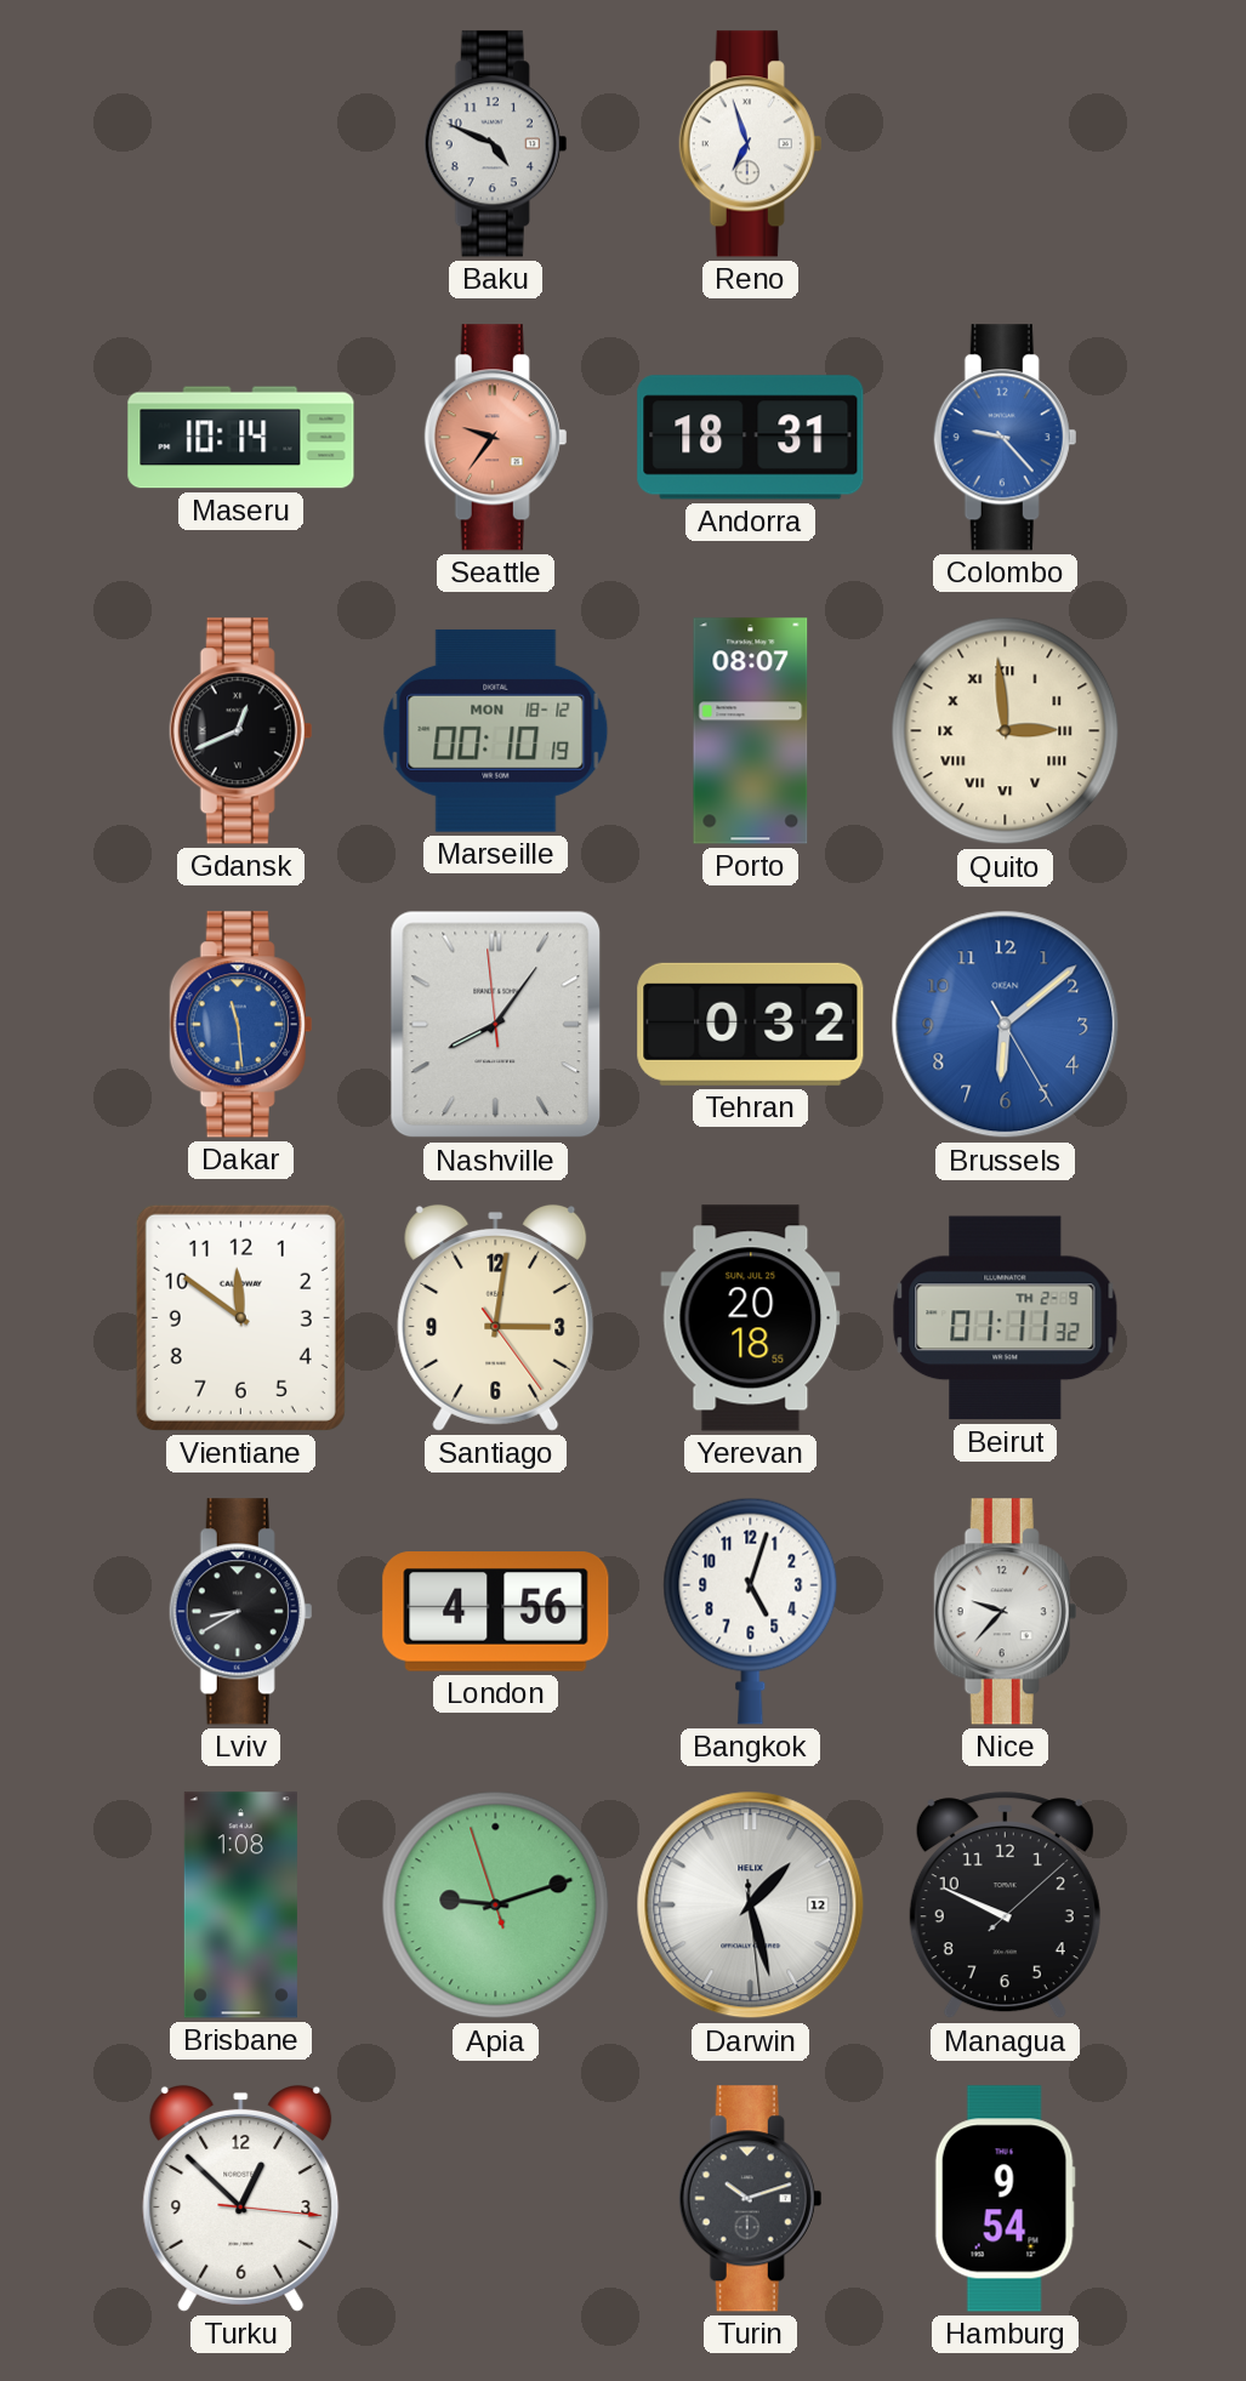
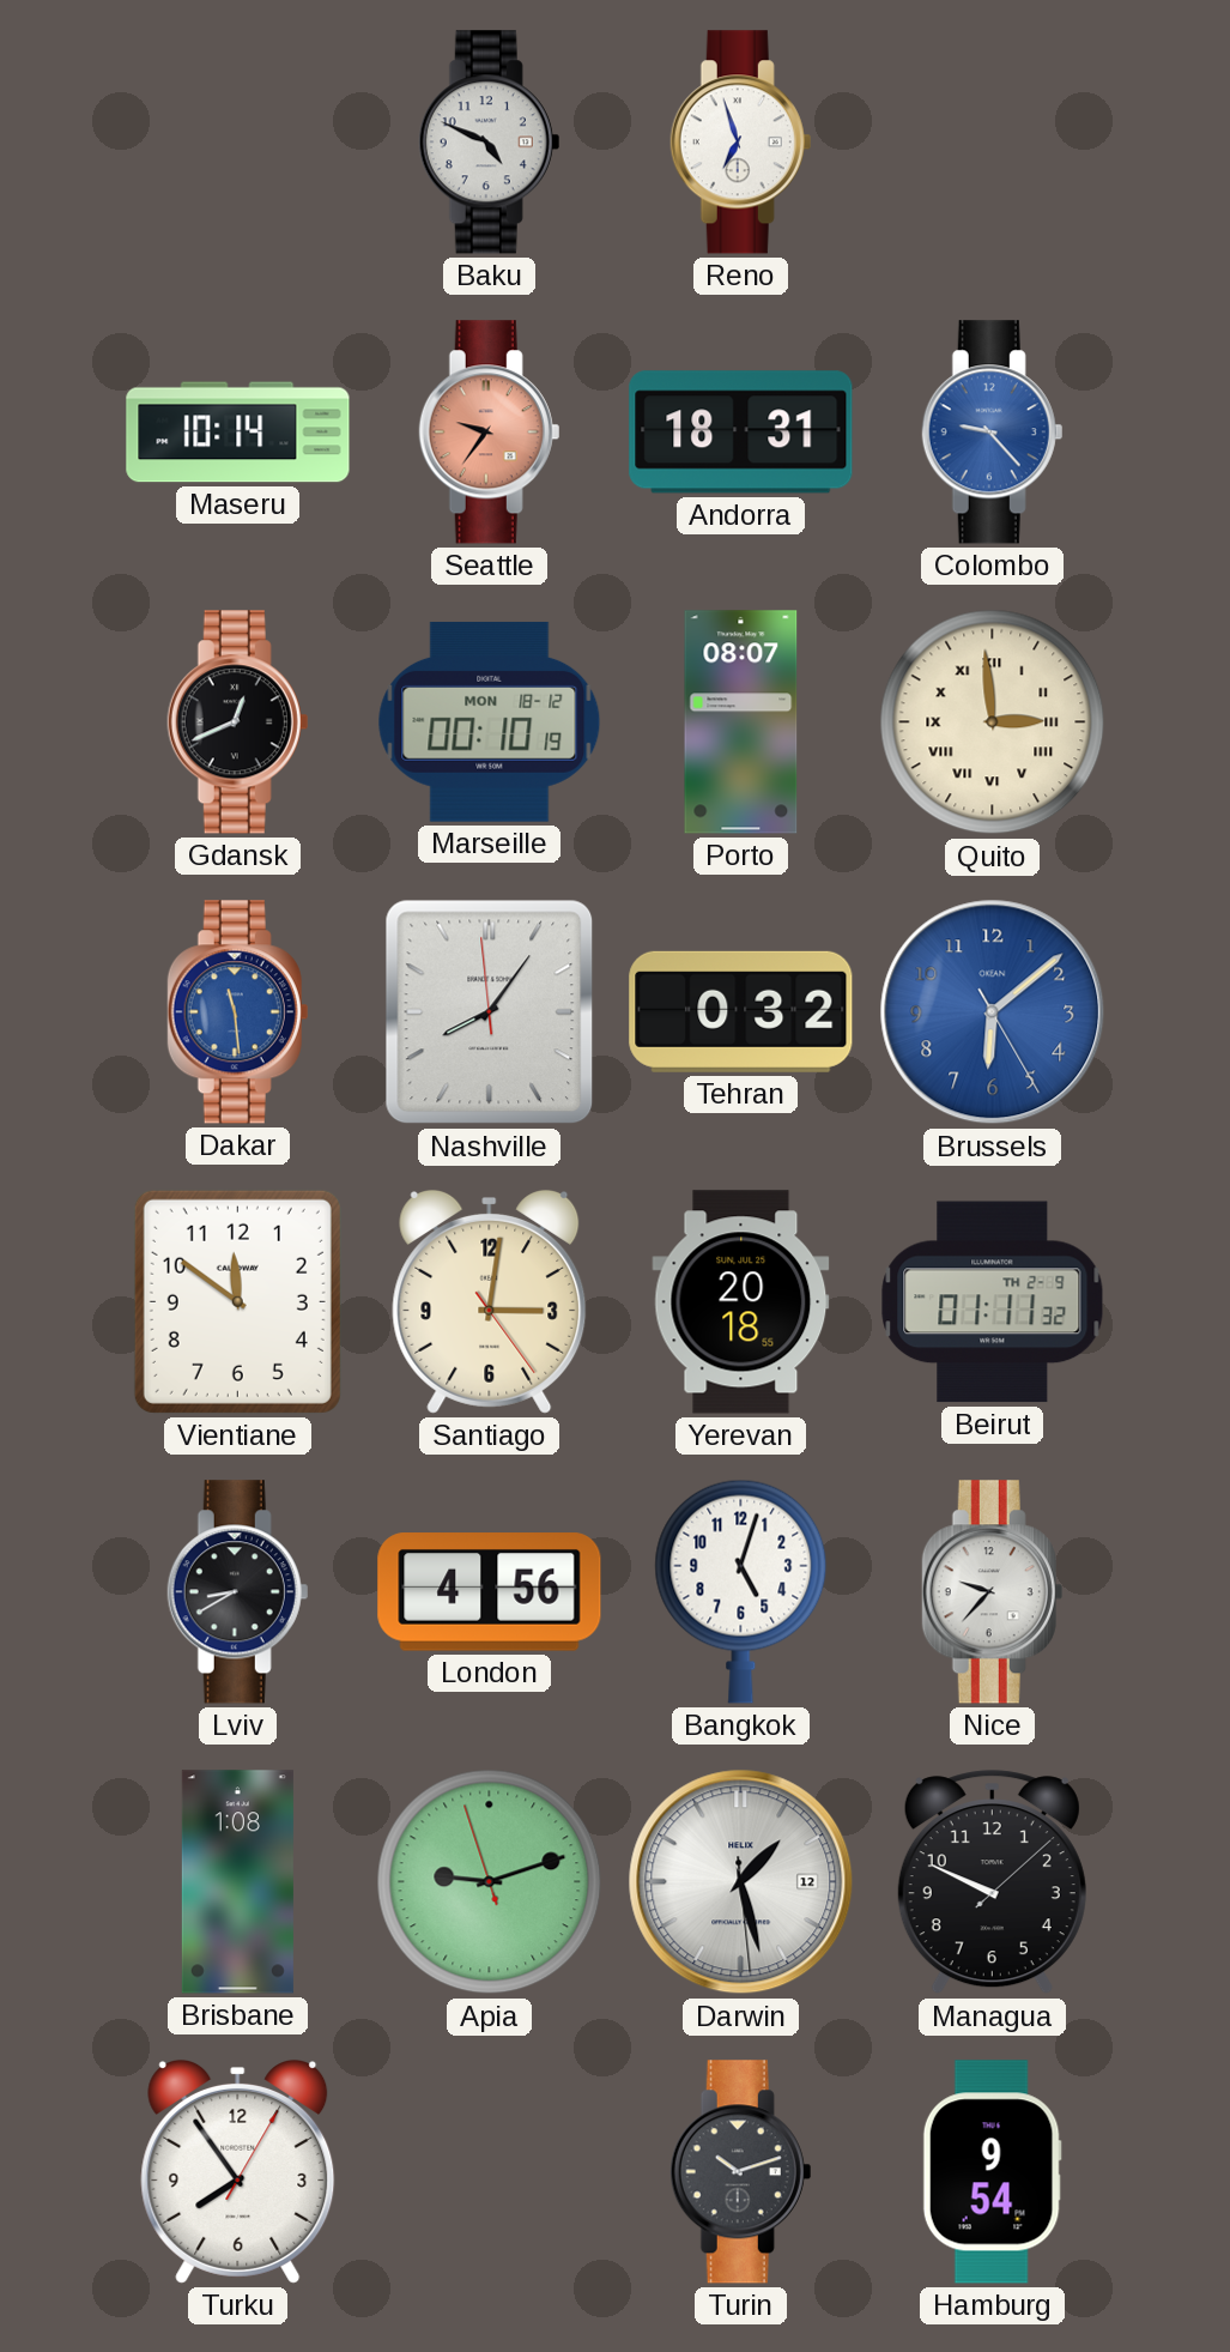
Turku: 12:52 -> 7:54
